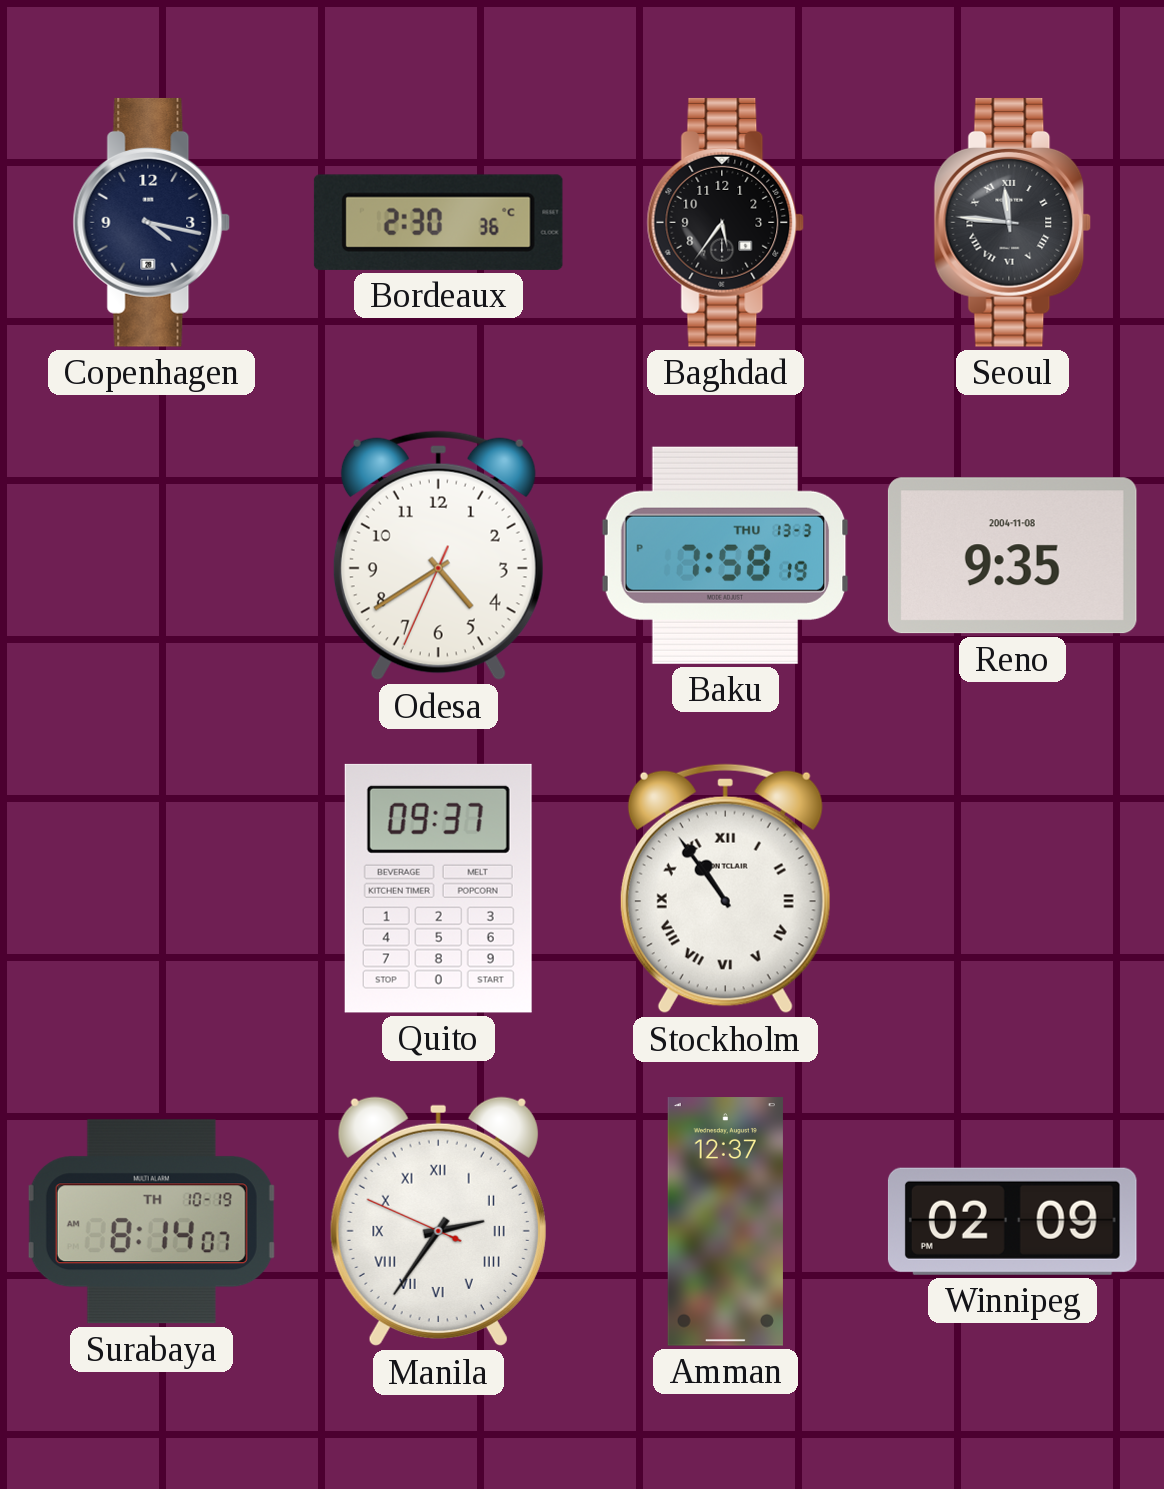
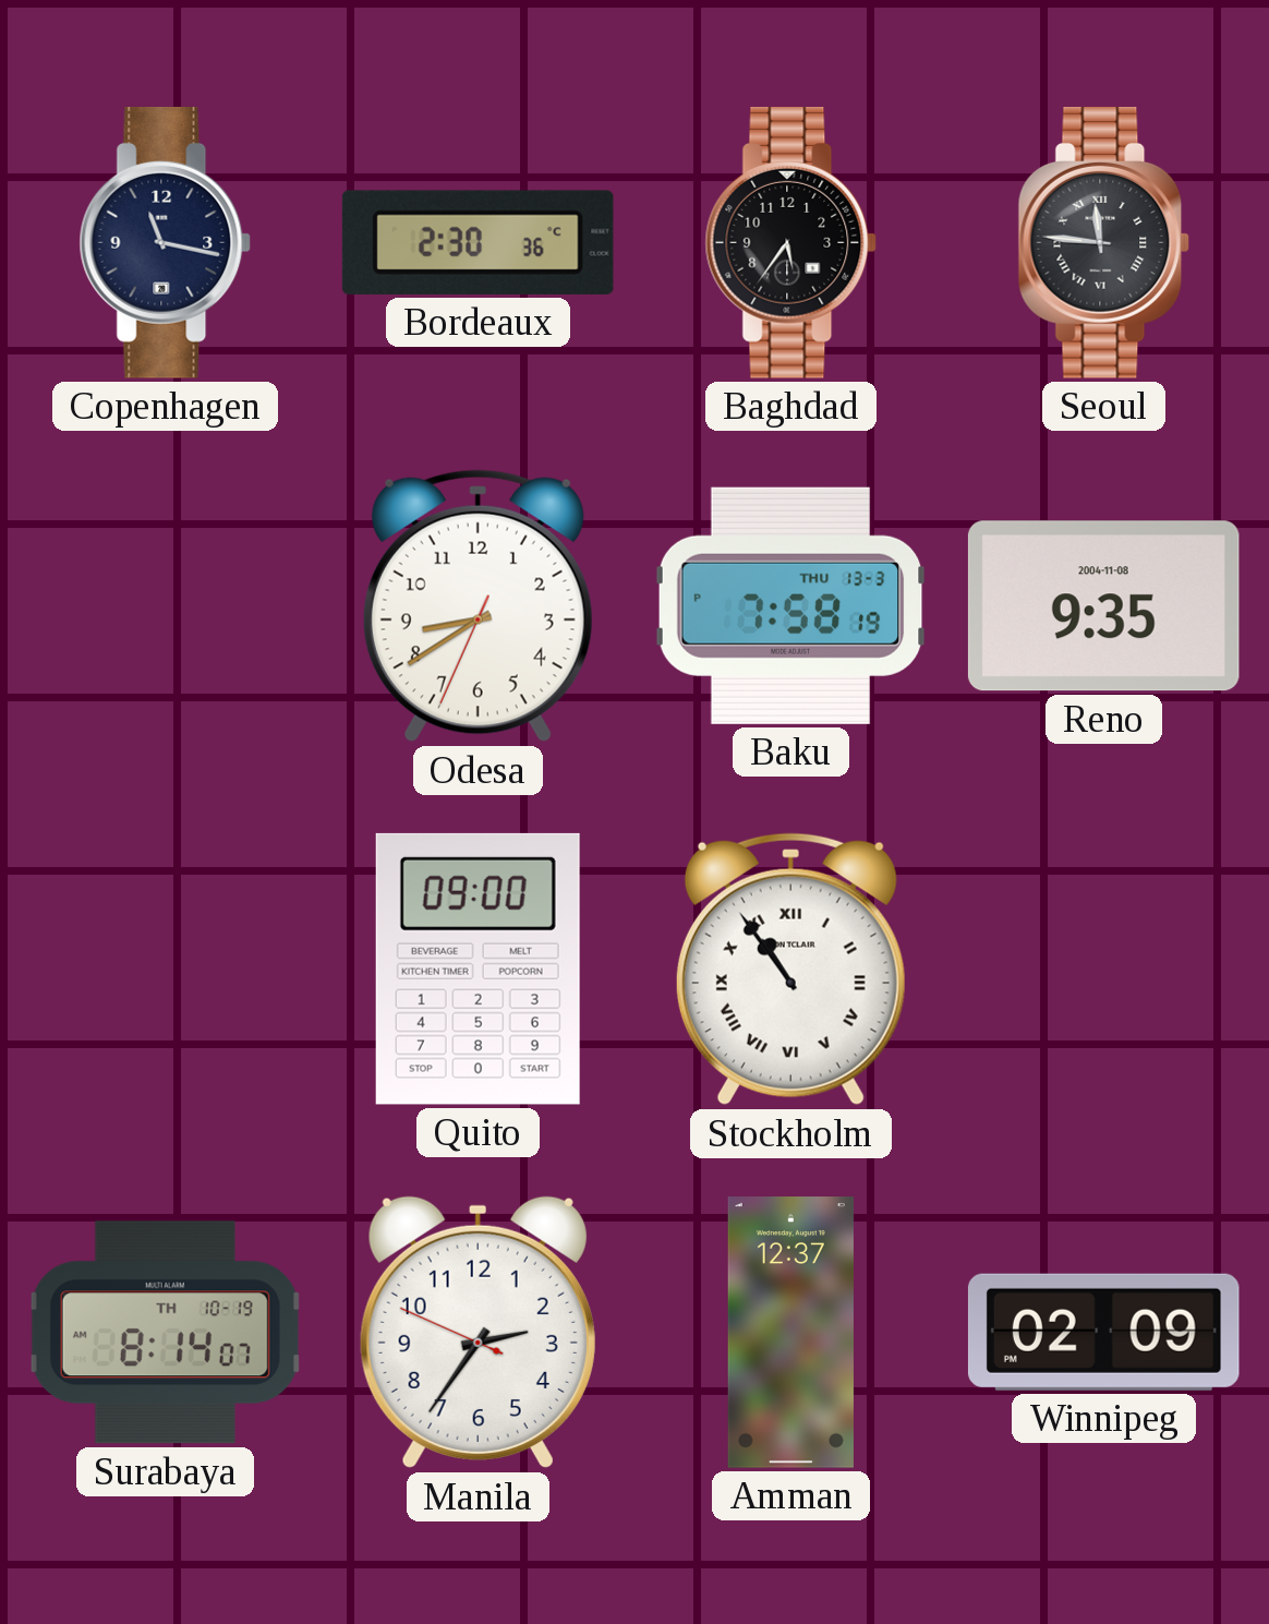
Copenhagen: 4:17 -> 11:17
Odesa: 4:39 -> 8:39
Quito: 09:37 -> 09:00
Manila numerals: Roman -> Arabic
